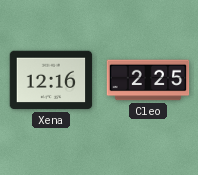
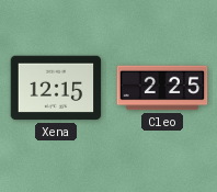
Xena: 12:16 -> 12:15
